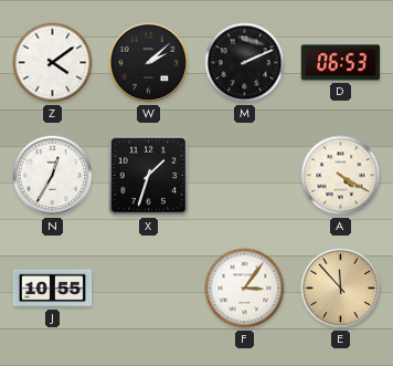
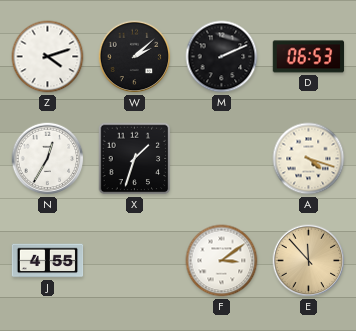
Z: 4:09 -> 4:12
A: 4:20 -> 4:18
J: 10:55 -> 4:55
F: 3:06 -> 3:09
